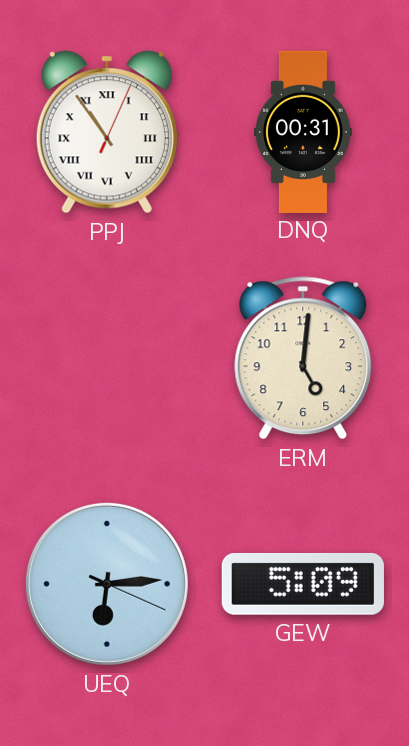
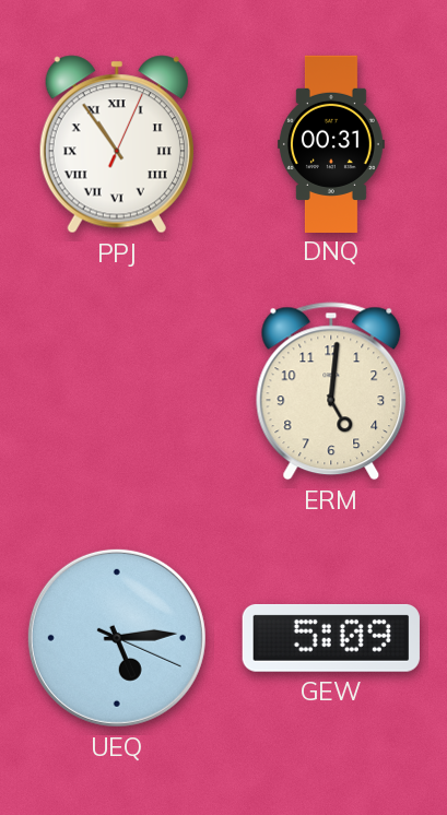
UEQ: 6:14 -> 5:14
